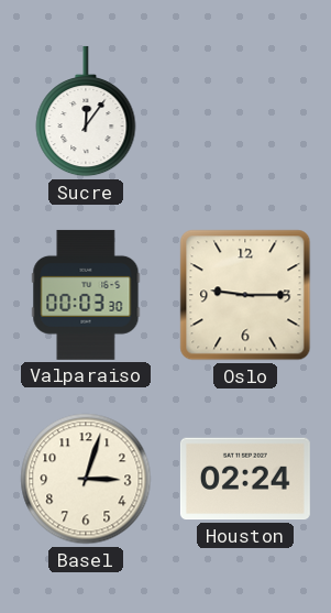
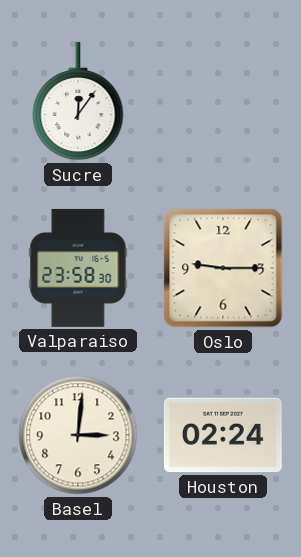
Valparaiso: 00:03 -> 23:58
Basel: 3:03 -> 3:01
